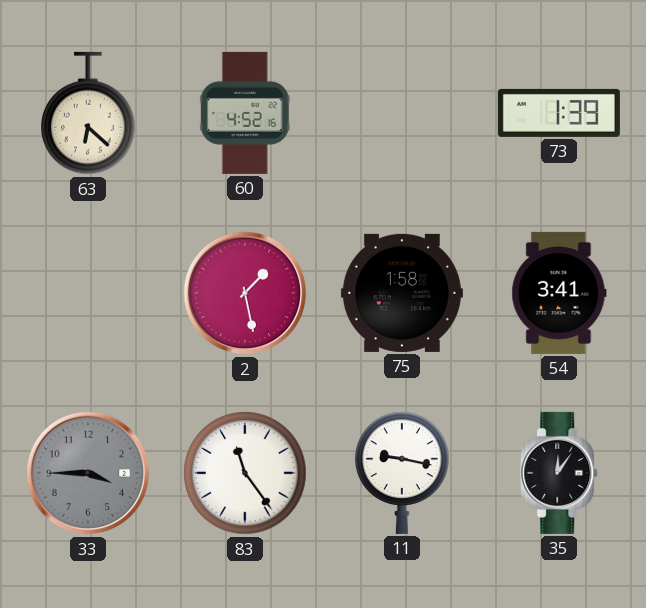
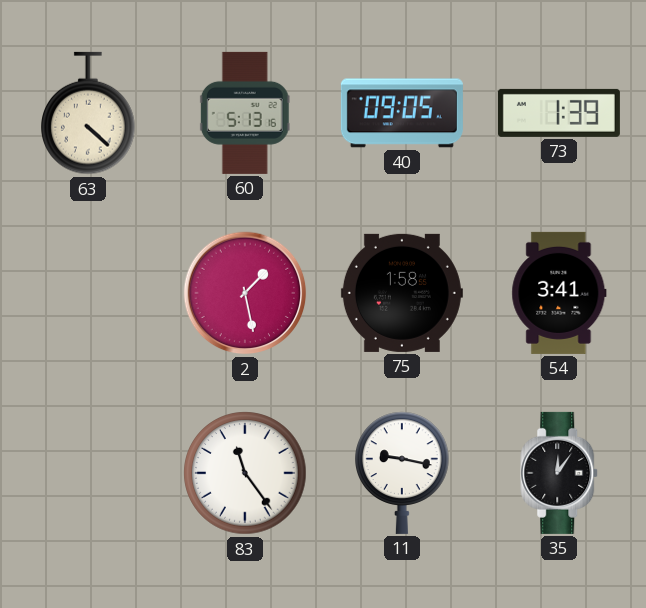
63: 6:22 -> 4:22
60: 4:52 -> 5:13
40: none -> 09:05
33: 3:45 -> none
